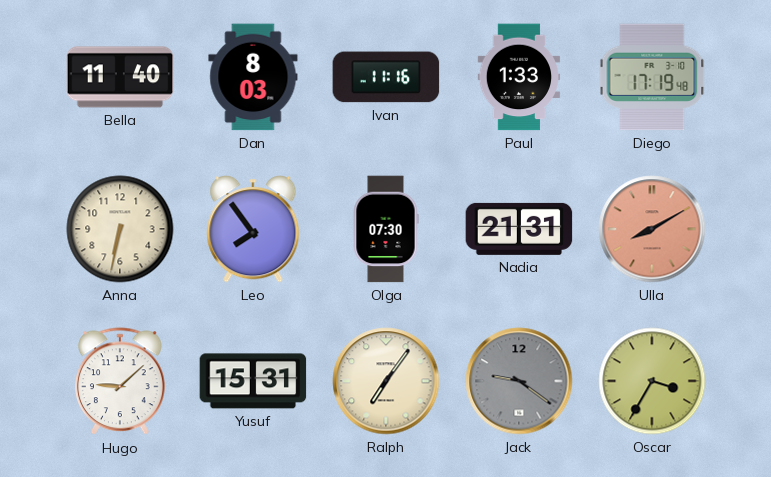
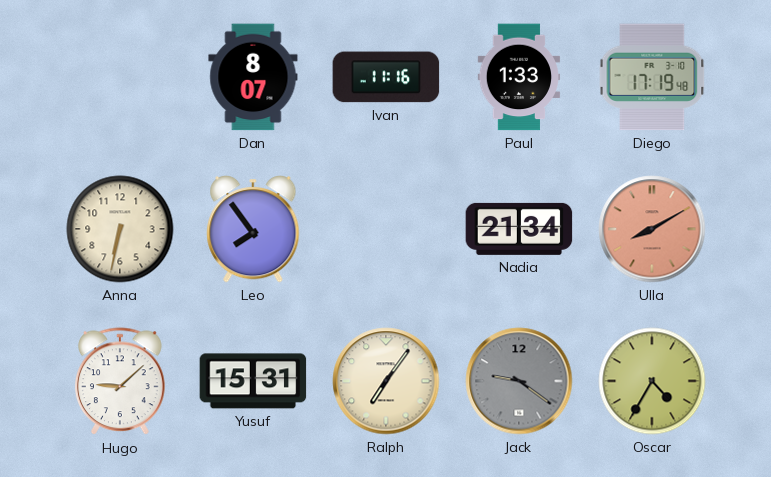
Bella: 11:40 -> none
Dan: 8:03 -> 8:07
Olga: 07:30 -> none
Nadia: 21:31 -> 21:34
Oscar: 3:35 -> 4:35
